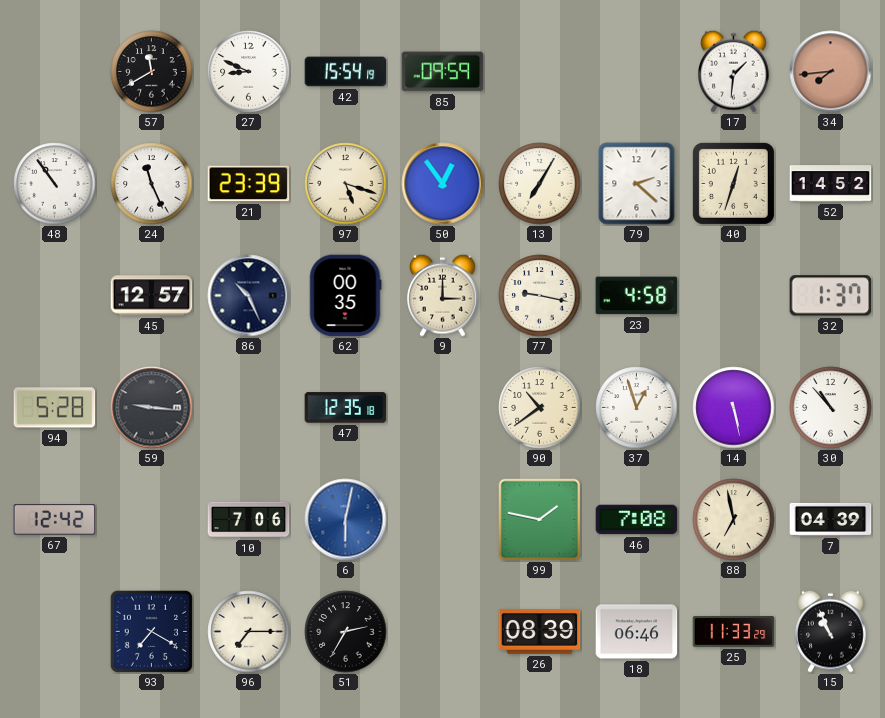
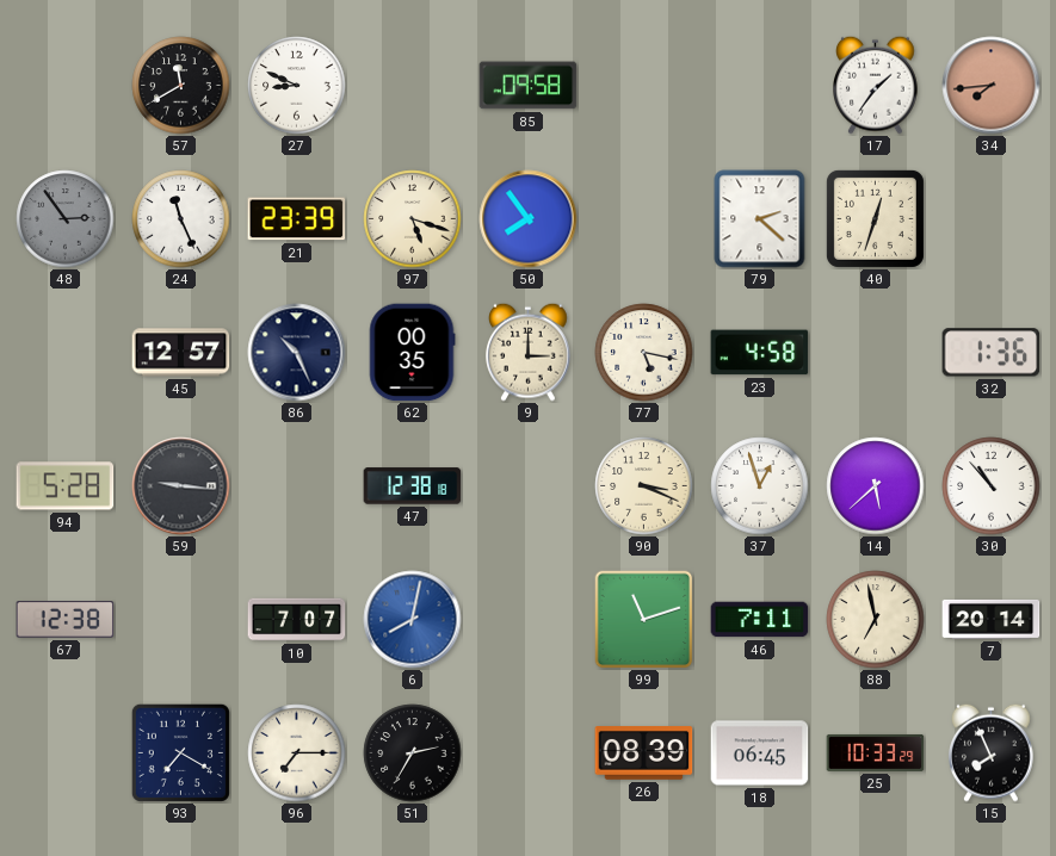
42: 15:54 -> none
85: 09:59 -> 09:58
17: 1:31 -> 1:36
48: 10:54 -> 2:54
48 dial: white -> grey
50: 12:54 -> 7:54
13: 7:05 -> none
52: 14:52 -> none
77: 9:17 -> 5:17
32: 1:37 -> 1:36
47: 12:35 -> 12:38
90: 10:39 -> 3:19
14: 5:28 -> 5:38
67: 12:42 -> 12:38
10: 7:06 -> 7:07
6: 6:02 -> 8:02
99: 1:47 -> 11:12
46: 7:08 -> 7:11
7: 04:39 -> 20:14
18: 06:46 -> 06:45
25: 11:33 -> 10:33
15: 10:56 -> 7:56
